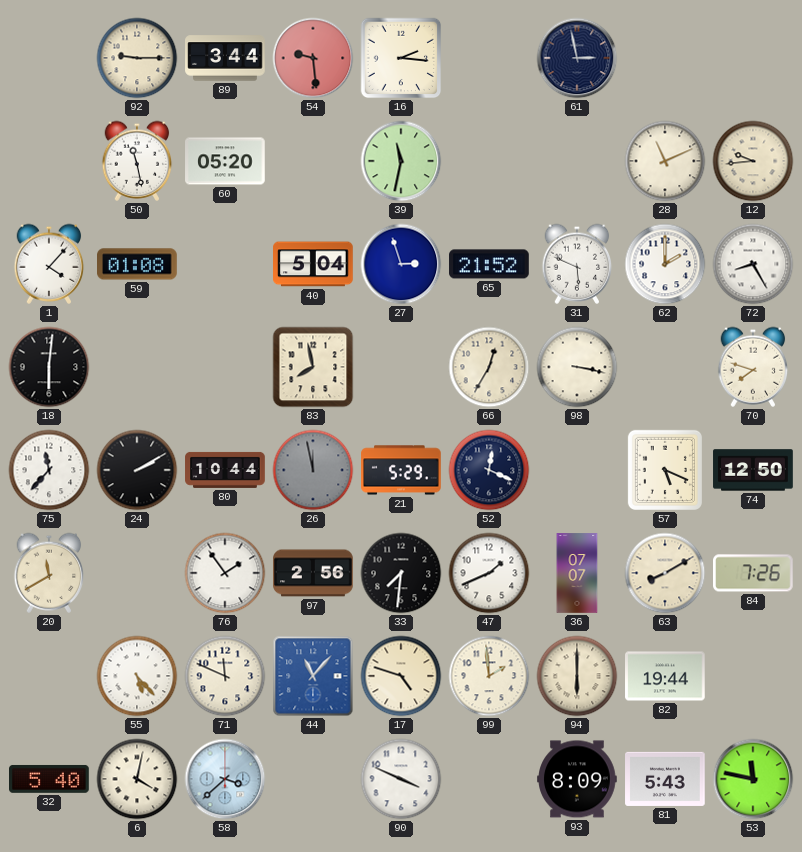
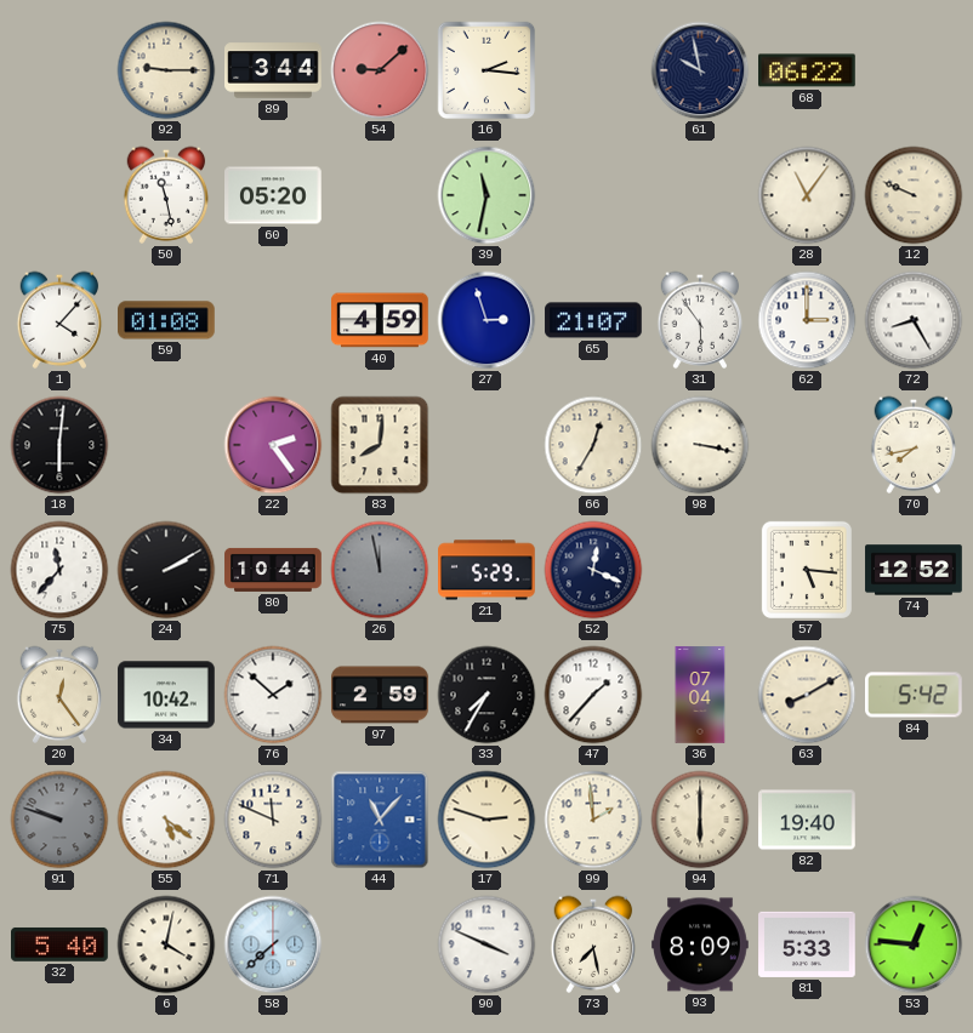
54: 9:29 -> 9:08
61: 2:58 -> 9:58
68: none -> 06:22
28: 11:11 -> 11:06
12: 9:44 -> 9:49
40: 5:04 -> 4:59
65: 21:52 -> 21:07
31: 5:49 -> 5:54
62: 2:00 -> 3:00
22: none -> 2:24
83: 7:58 -> 8:01
70: 7:48 -> 7:43
57: 5:19 -> 5:16
74: 12:50 -> 12:52
20: 11:40 -> 12:24
34: none -> 10:42
76: 1:54 -> 1:52
97: 2:56 -> 2:59
33: 7:31 -> 7:35
47: 1:41 -> 1:37
36: 07:07 -> 07:04
84: 7:26 -> 5:42
91: none -> 9:48
55: 5:23 -> 5:21
17: 4:48 -> 2:48
82: 19:44 -> 19:40
58: 3:38 -> 7:38
73: none -> 7:28
81: 5:43 -> 5:33
53: 11:47 -> 12:46
